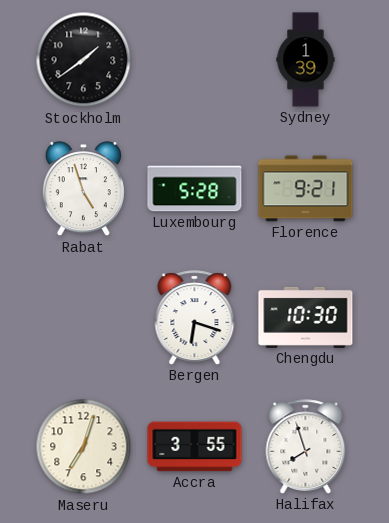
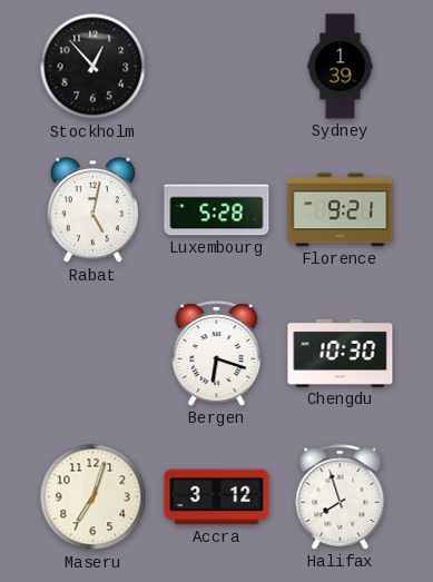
Stockholm: 1:39 -> 12:53
Rabat: 4:57 -> 5:02
Accra: 3:55 -> 3:12
